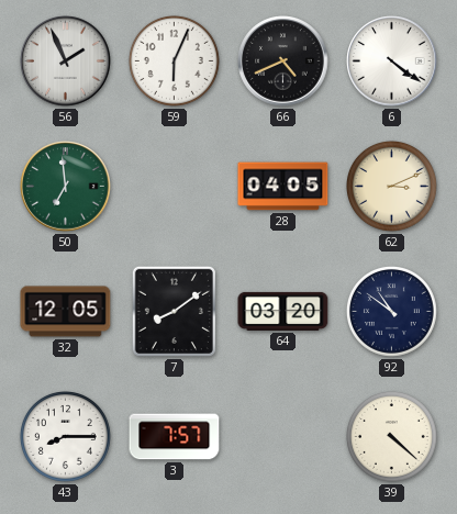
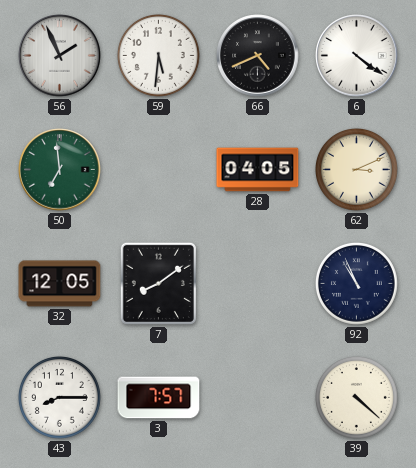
59: 6:04 -> 5:31
64: 03:20 -> none
92: 10:51 -> 10:56
